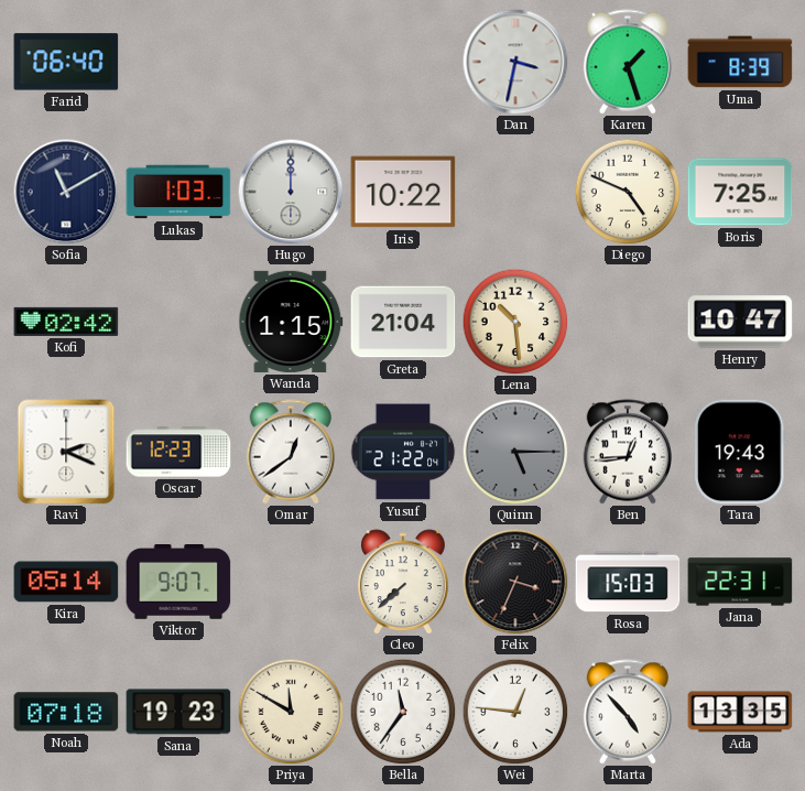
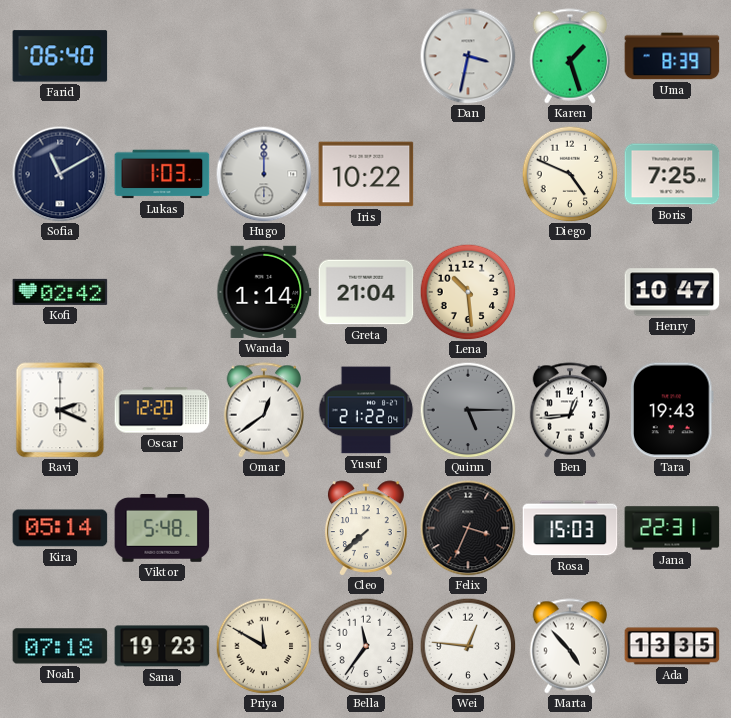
Wanda: 1:15 -> 1:14
Oscar: 12:23 -> 12:20
Viktor: 9:07 -> 5:48
